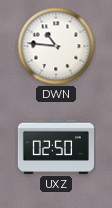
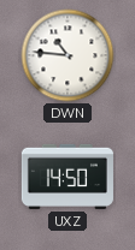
UXZ: 02:50 -> 14:50
